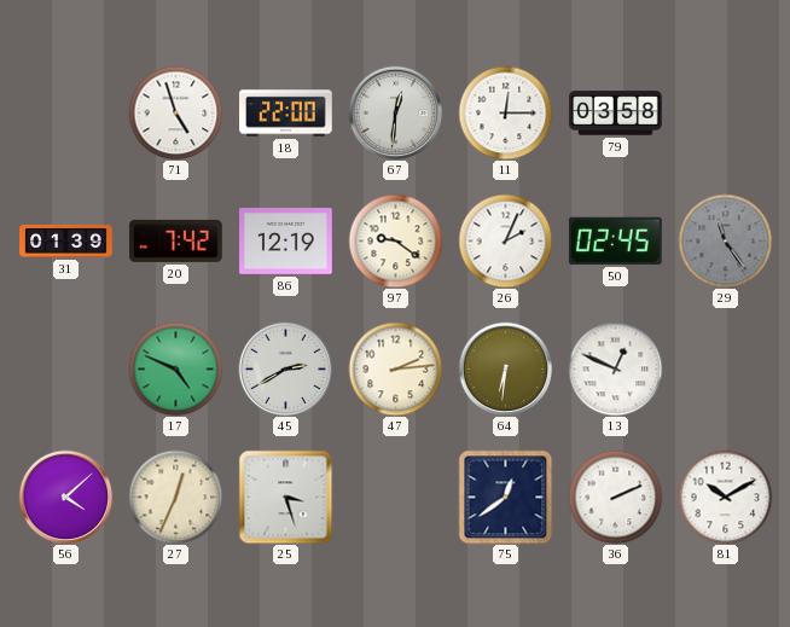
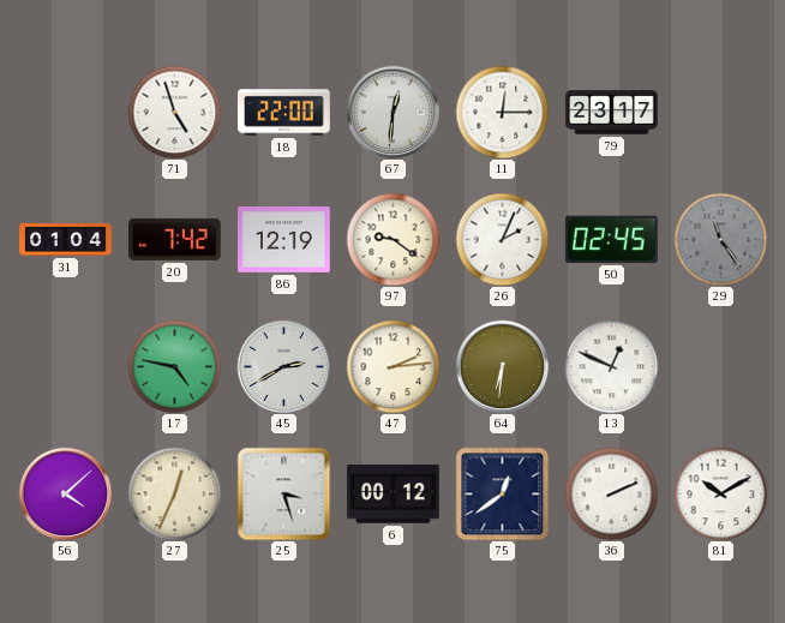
79: 03:58 -> 23:17
31: 01:39 -> 01:04
17: 4:49 -> 4:47
6: none -> 00:12
